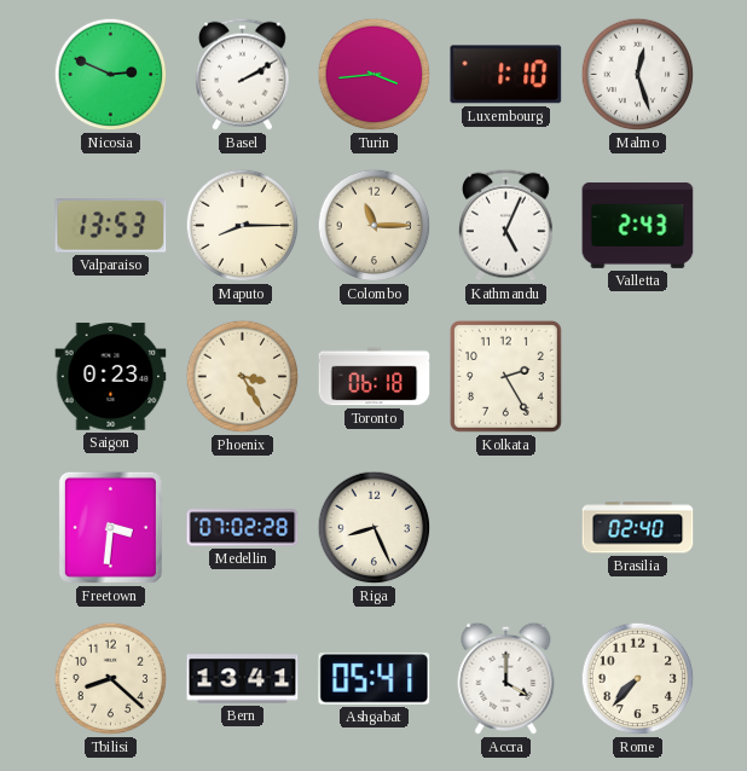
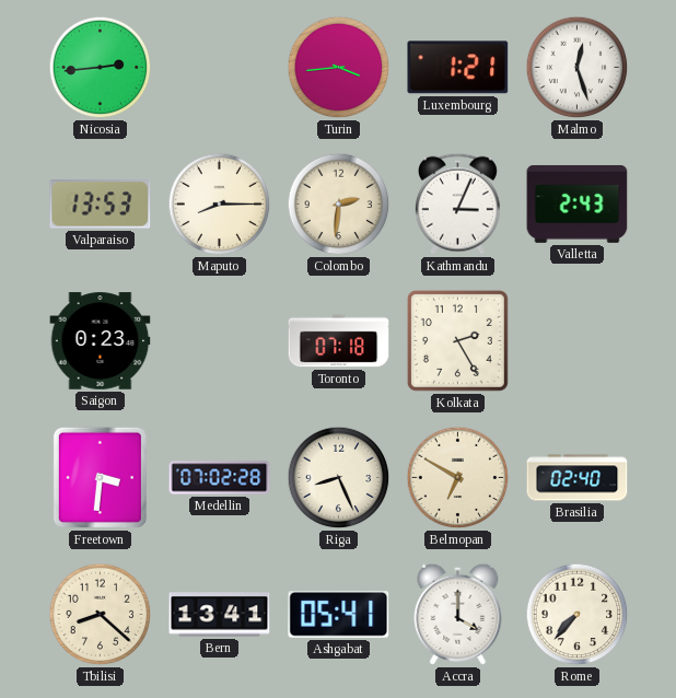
Nicosia: 2:49 -> 2:44
Basel: 2:10 -> none
Luxembourg: 1:10 -> 1:21
Colombo: 11:15 -> 2:31
Kathmandu: 5:04 -> 3:04
Phoenix: 3:25 -> none
Toronto: 06:18 -> 07:18
Belmopan: none -> 6:50
